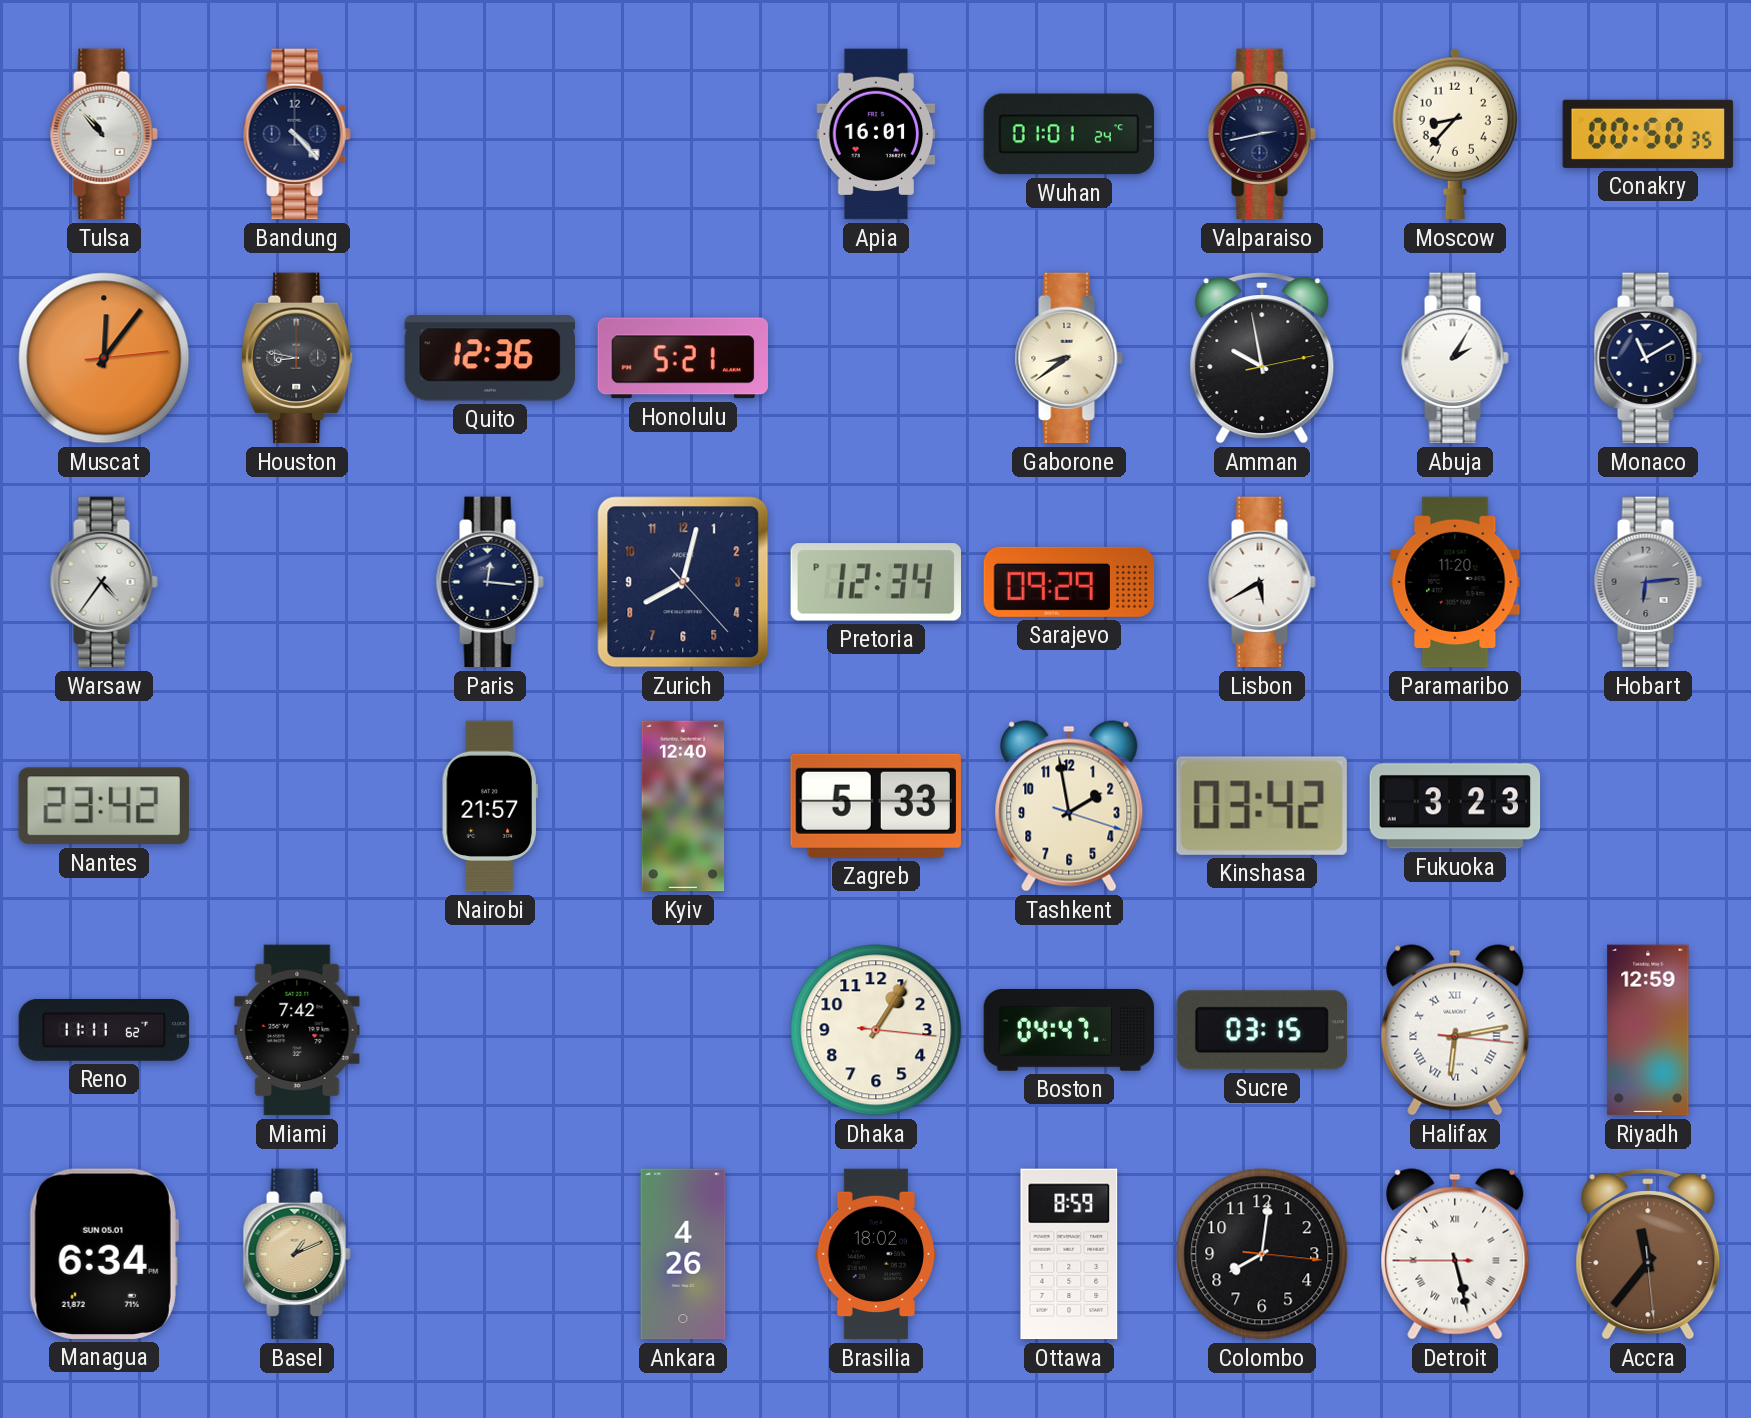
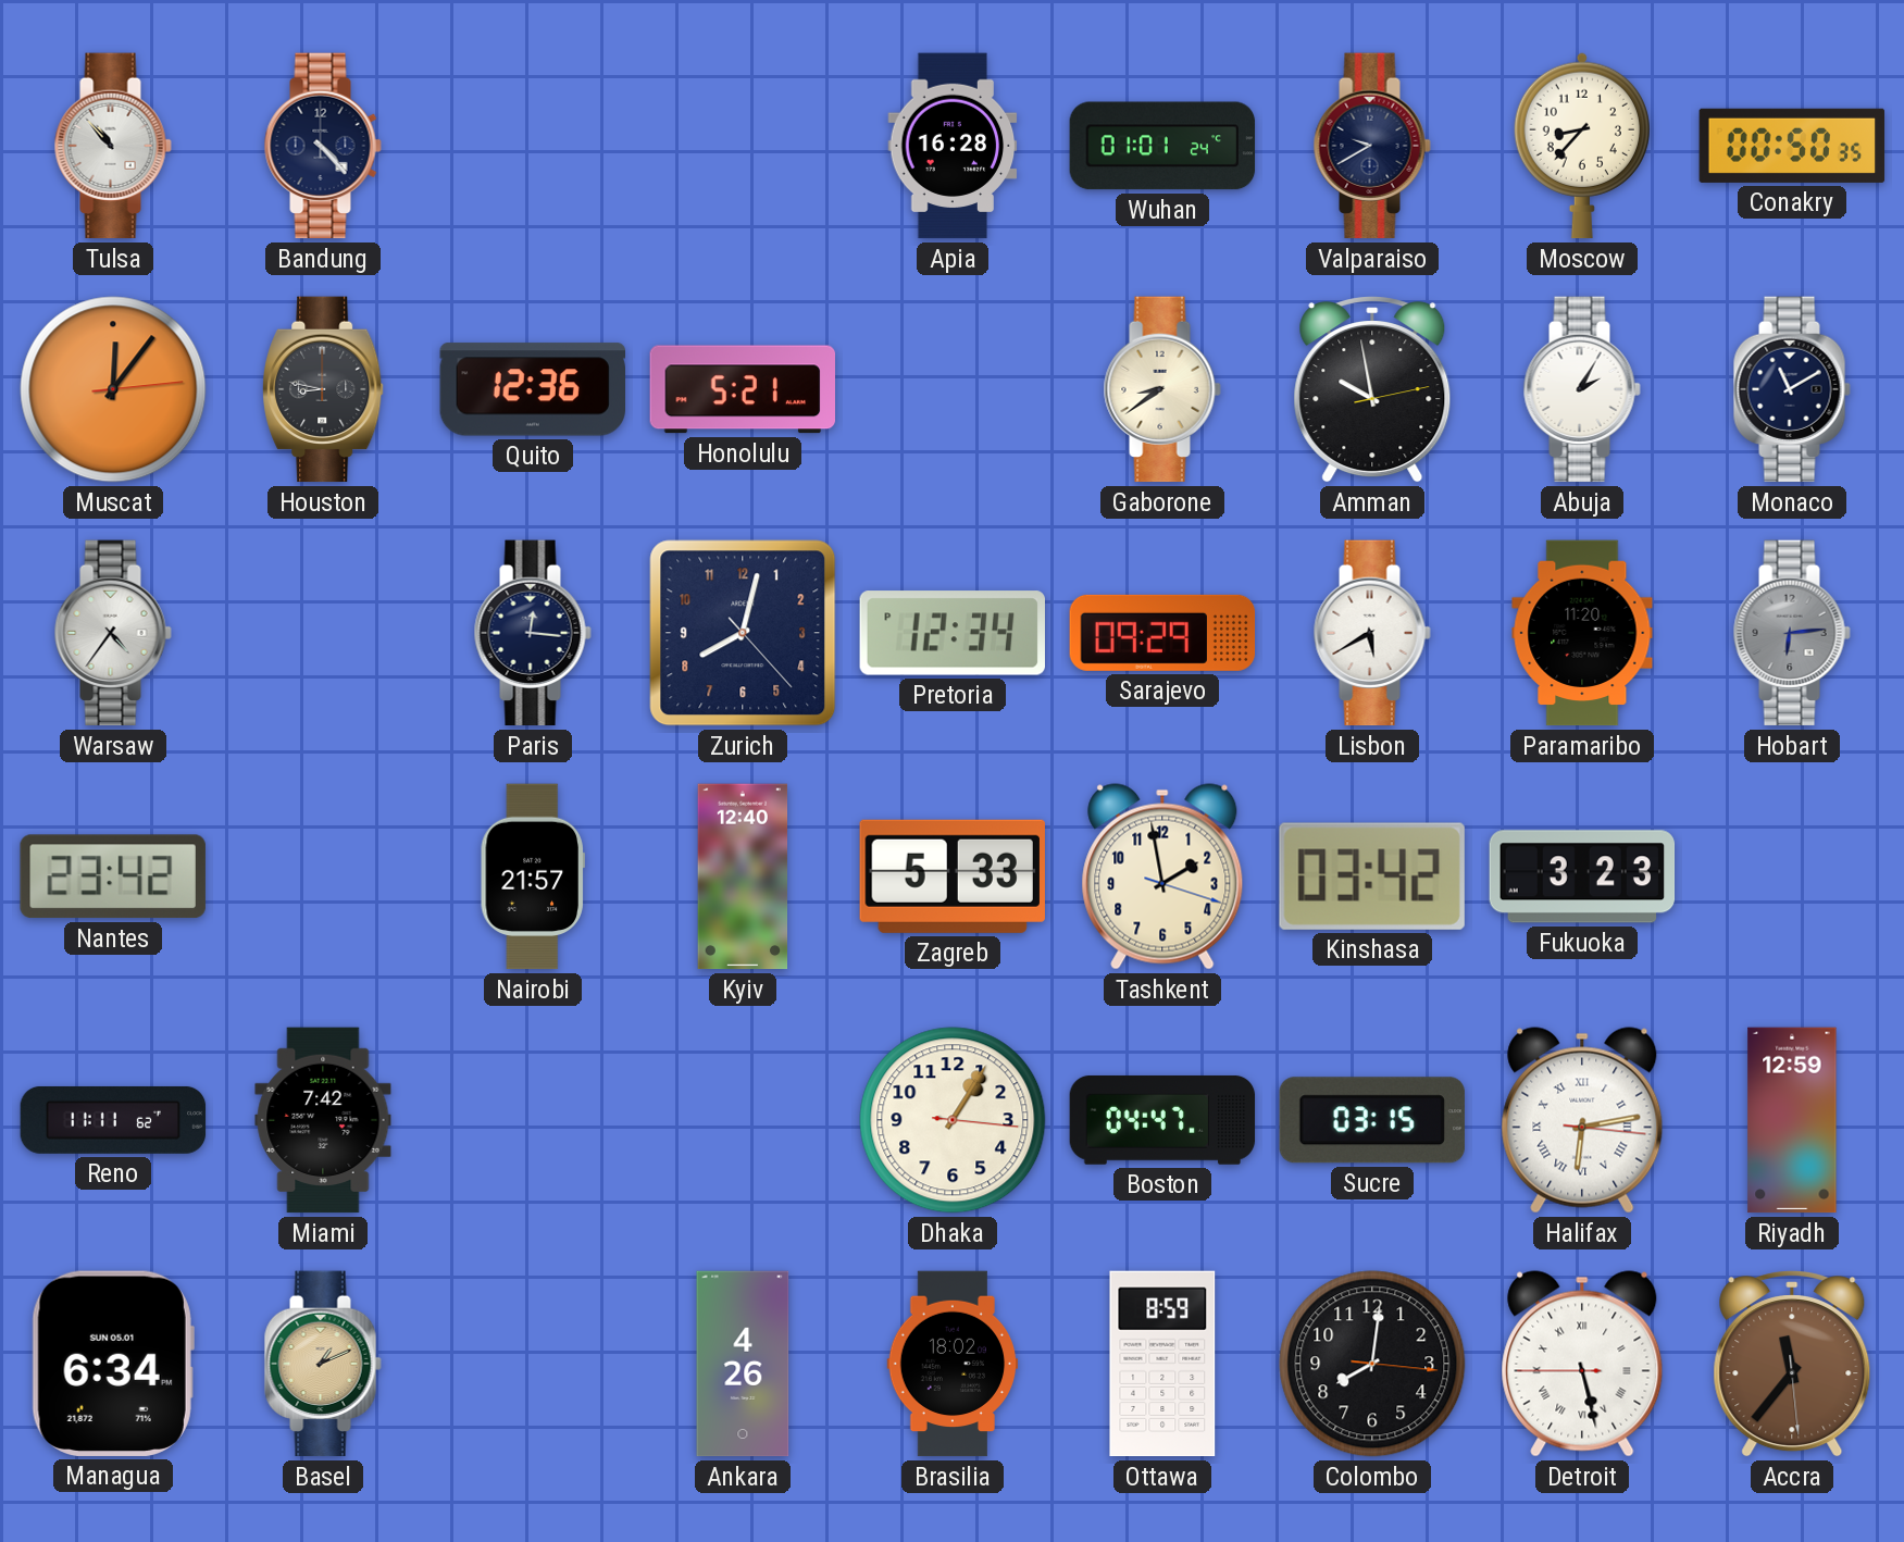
Apia: 16:01 -> 16:28
Valparaiso: 2:43 -> 9:40
